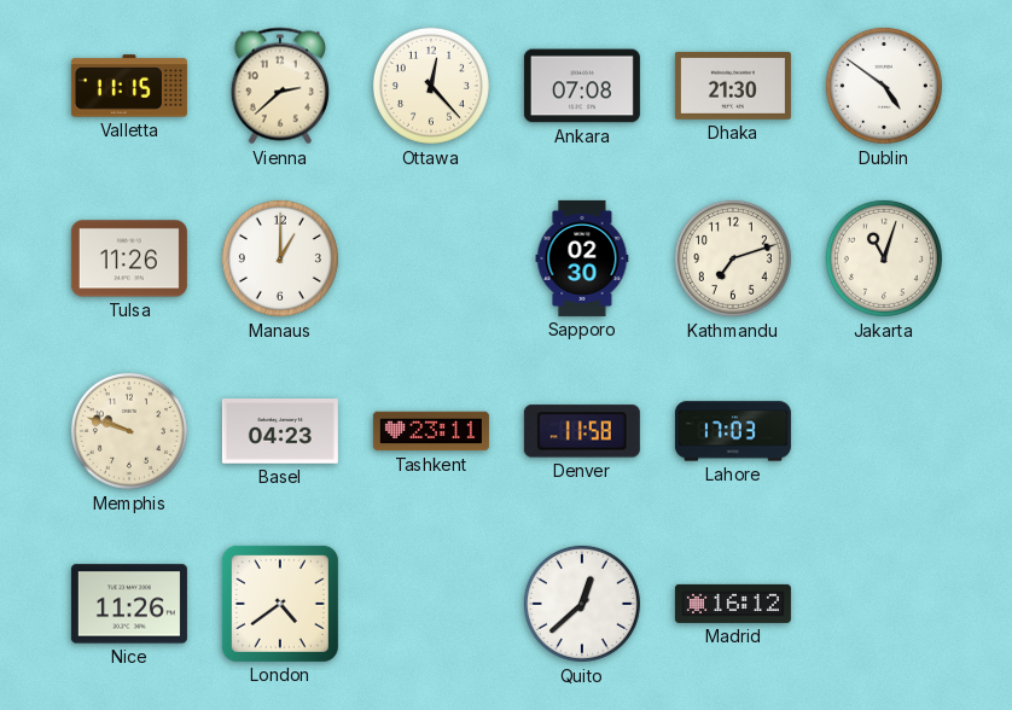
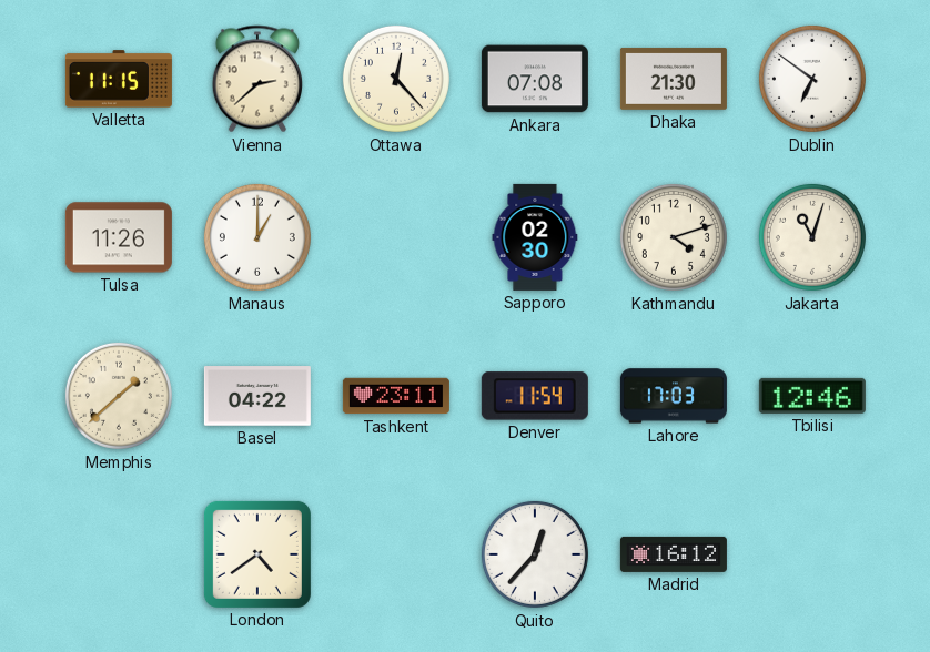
Dublin: 4:51 -> 6:51
Kathmandu: 7:12 -> 4:12
Memphis: 9:48 -> 1:38
Basel: 04:23 -> 04:22
Denver: 11:58 -> 11:54
Tbilisi: none -> 12:46
Nice: 11:26 -> none
Quito: 12:38 -> 12:37
